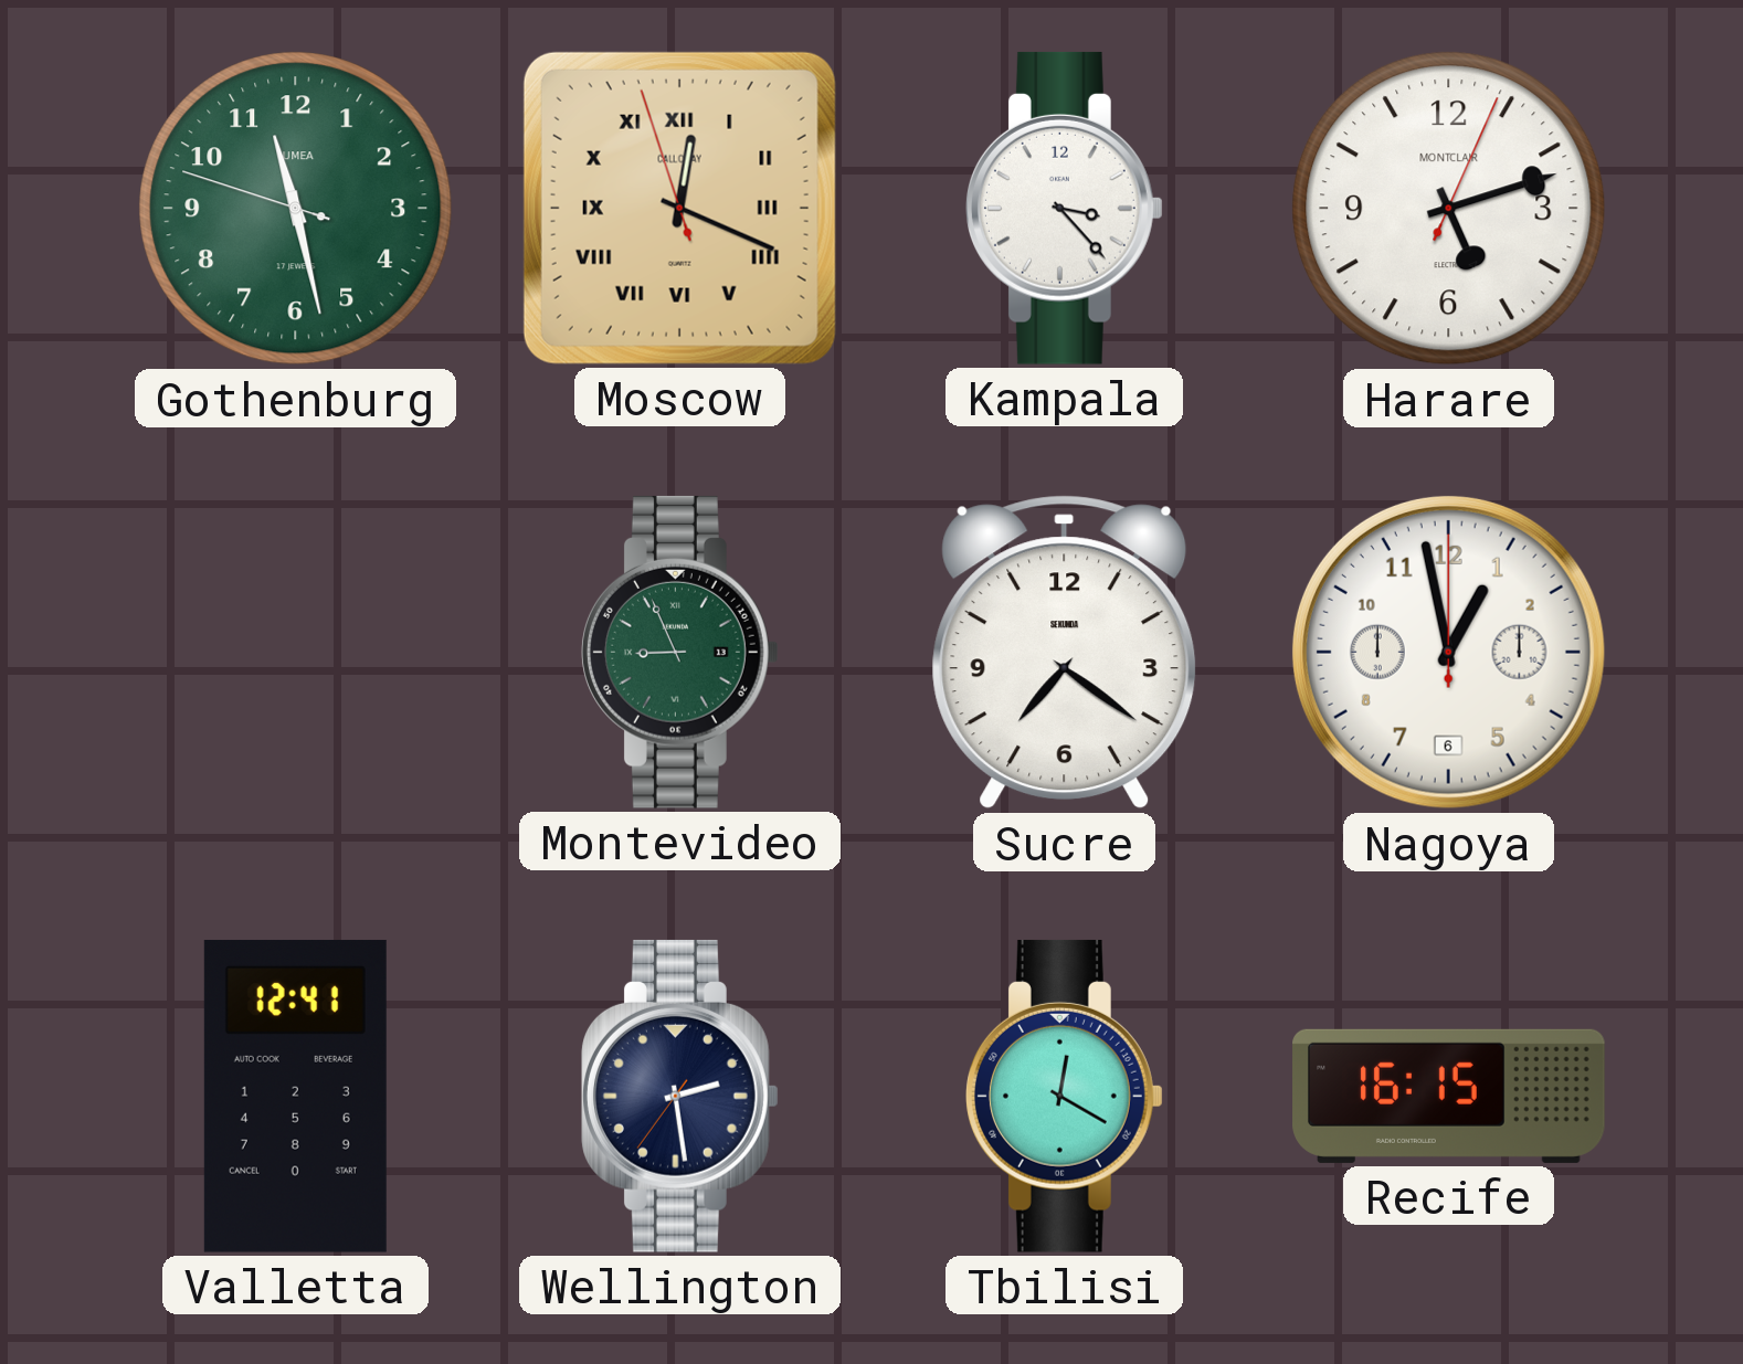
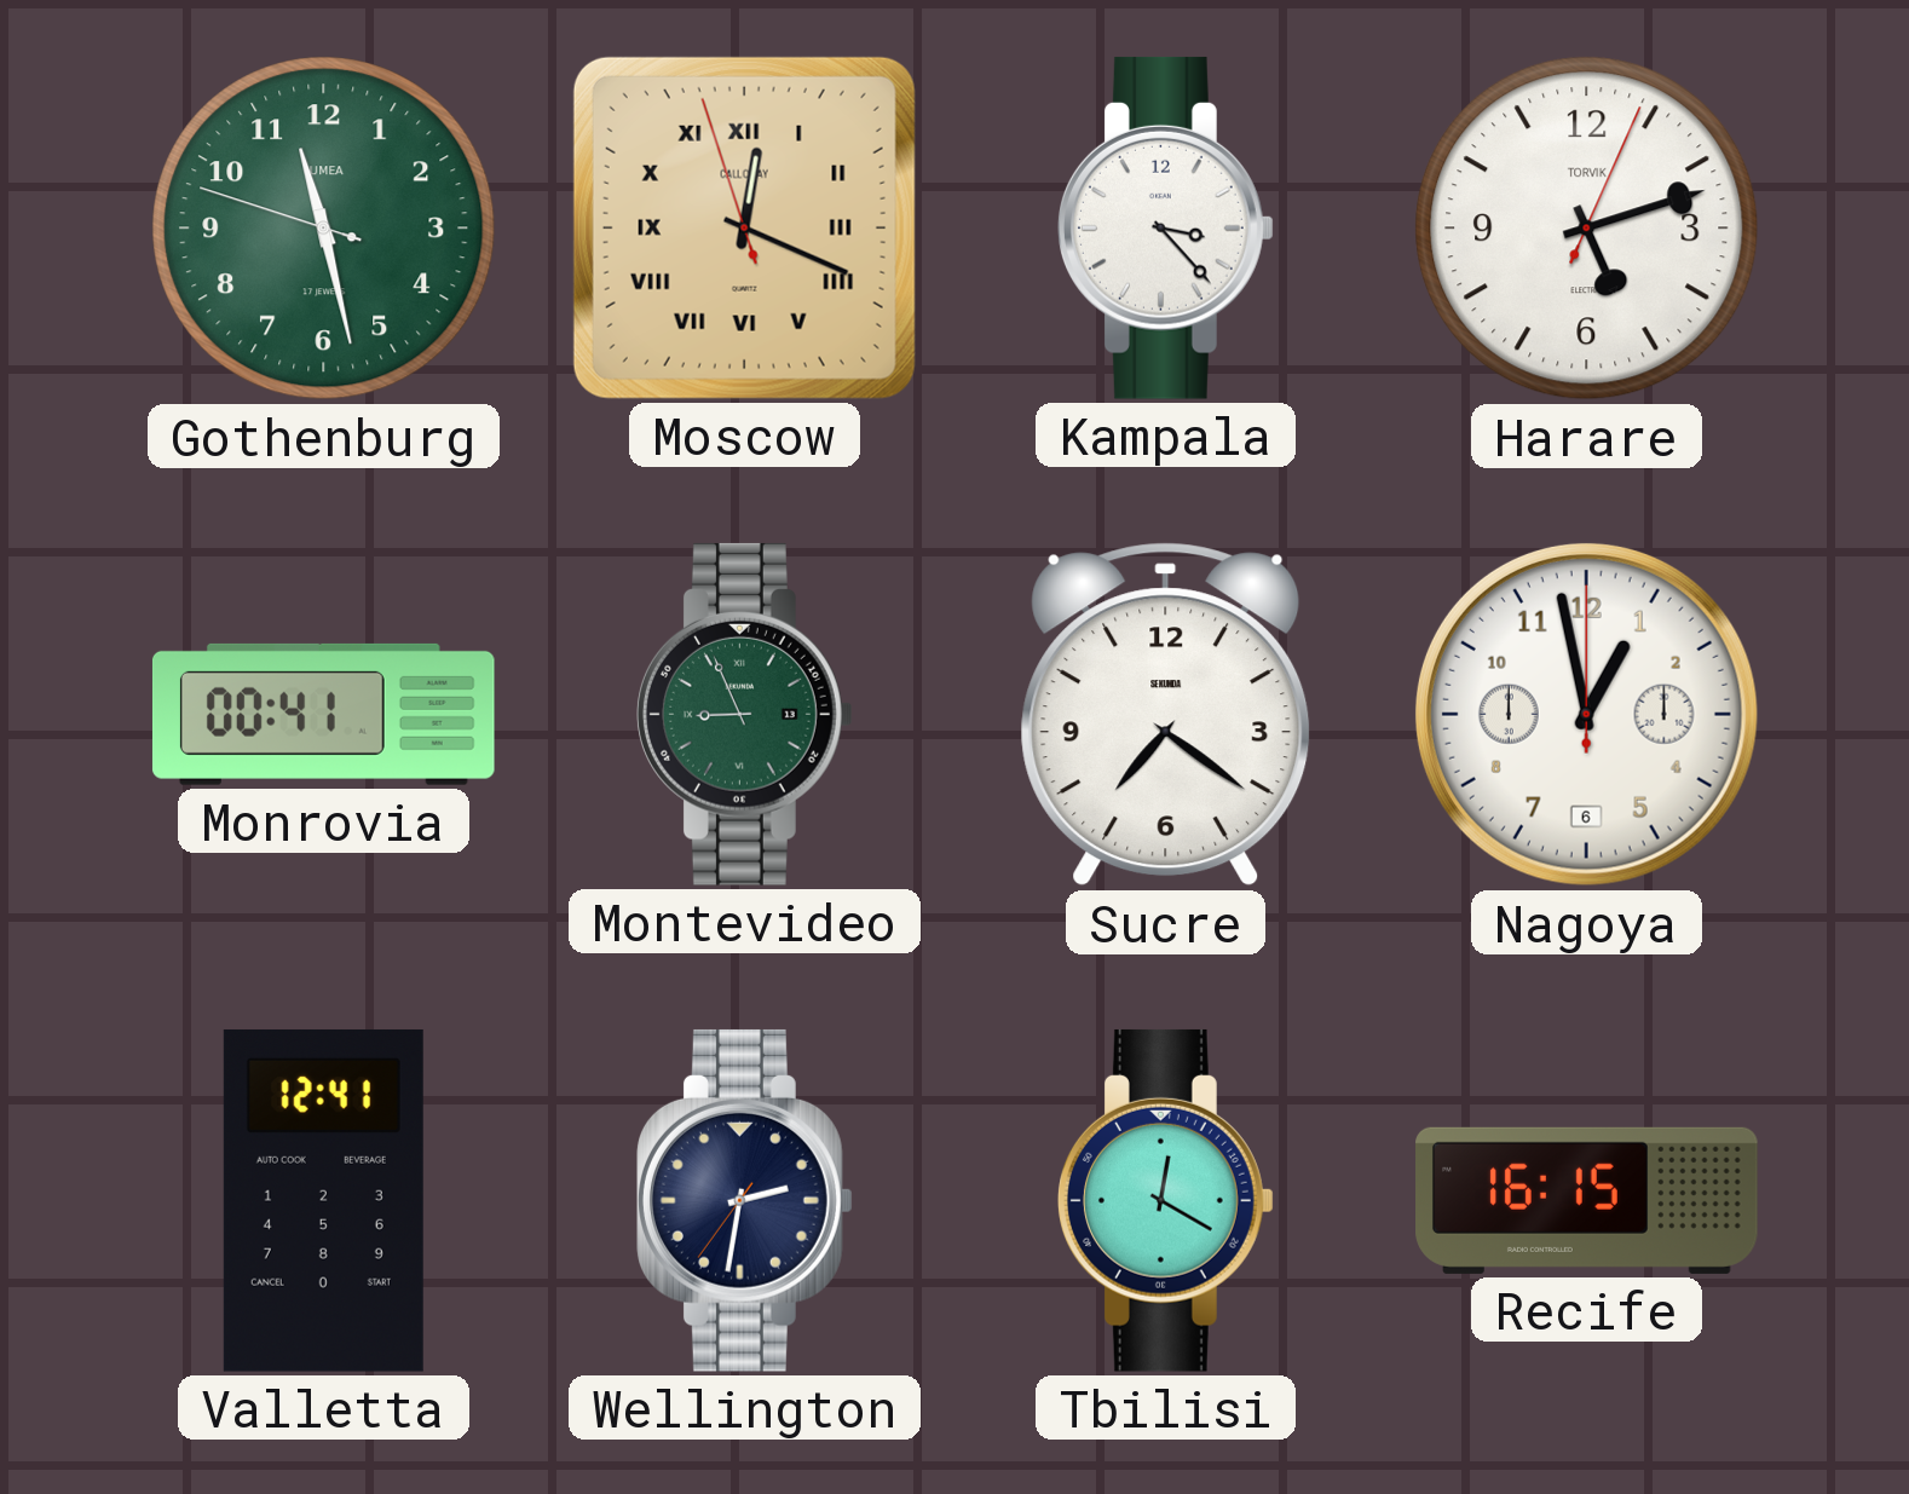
Harare brand: MONTCLAIR -> TORVIK
Monrovia: none -> 00:41
Wellington: 2:28 -> 2:31
